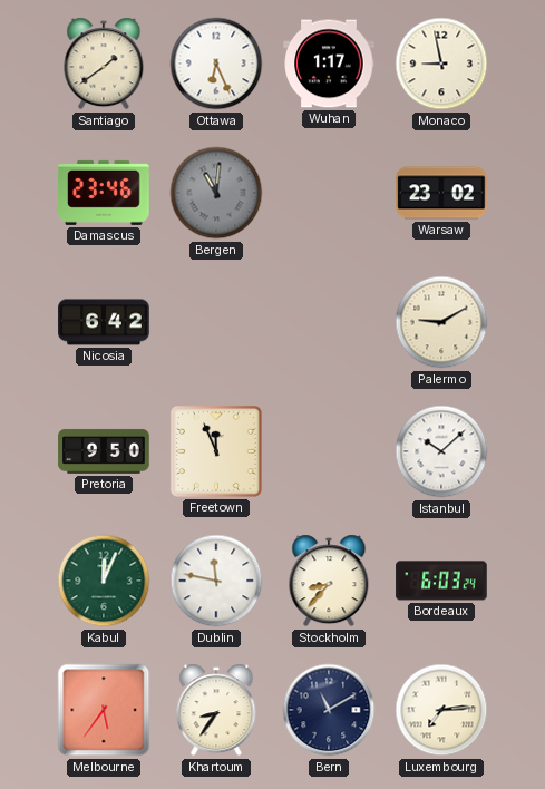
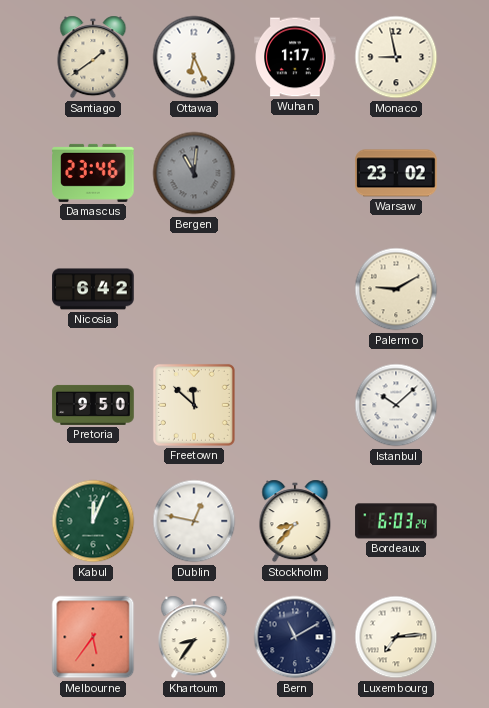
Freetown: 11:56 -> 11:52
Dublin: 11:47 -> 12:47
